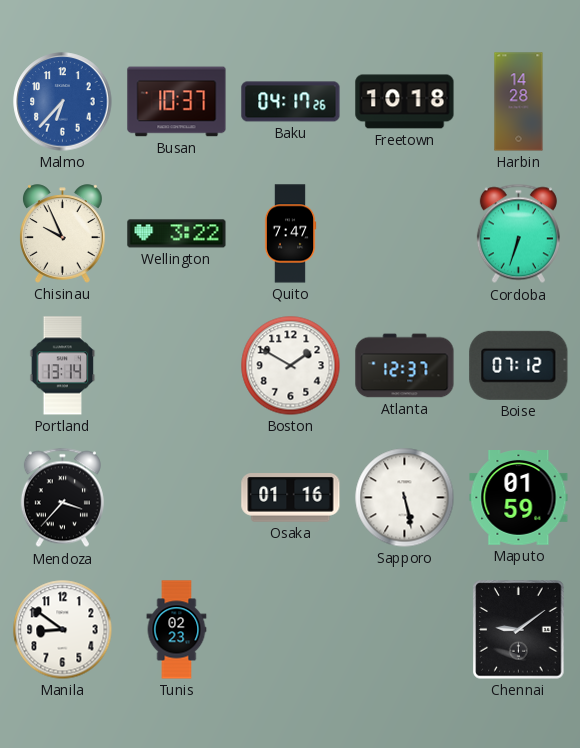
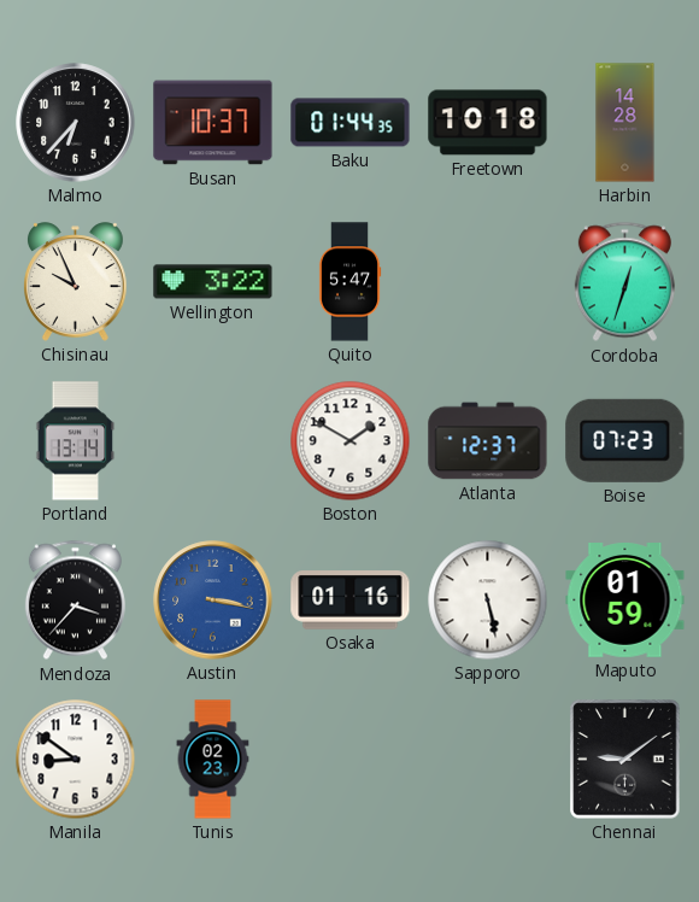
Malmo dial: blue -> black
Baku: 04:17 -> 01:44
Quito: 7:47 -> 5:47
Cordoba: 6:33 -> 12:33
Boise: 07:12 -> 07:23
Austin: none -> 3:17
